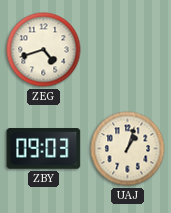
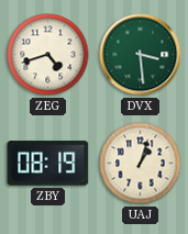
DVX: none -> 3:29
ZBY: 09:03 -> 08:19
